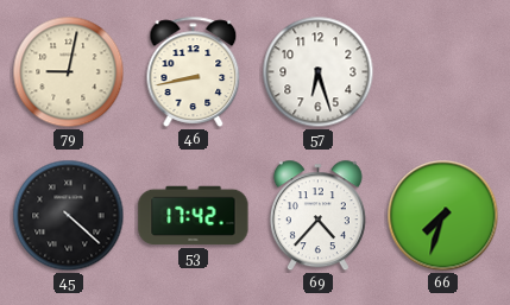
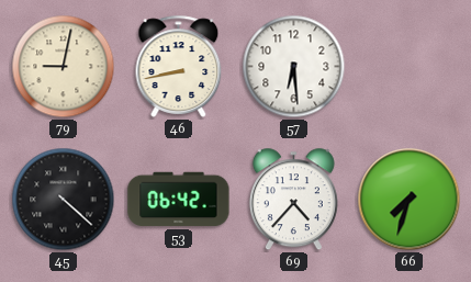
57: 6:27 -> 6:29
53: 17:42 -> 06:42
